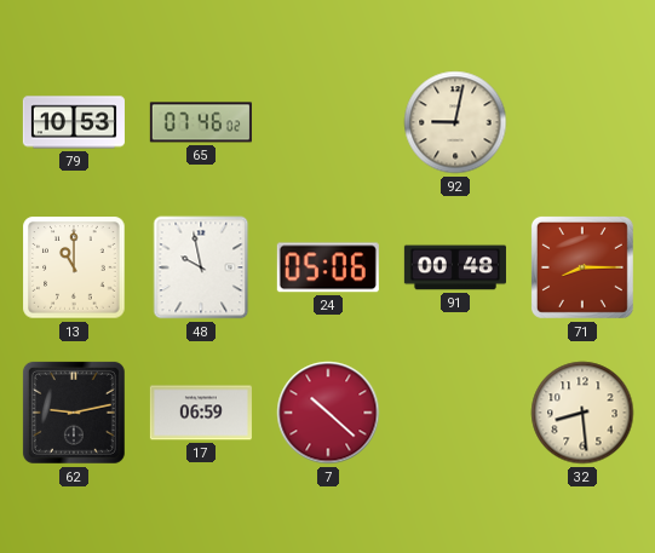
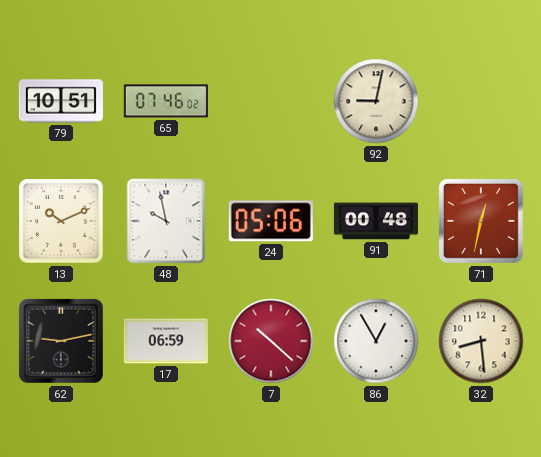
79: 10:53 -> 10:51
13: 11:00 -> 10:11
71: 8:15 -> 12:32
86: none -> 12:55
